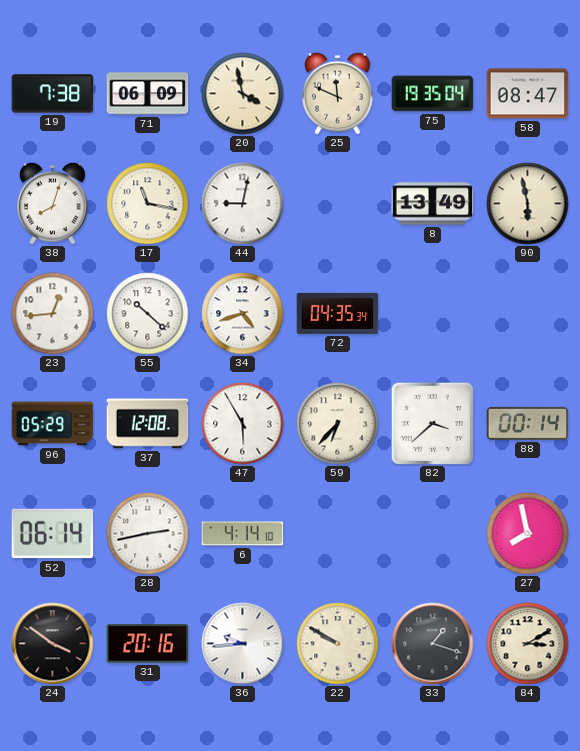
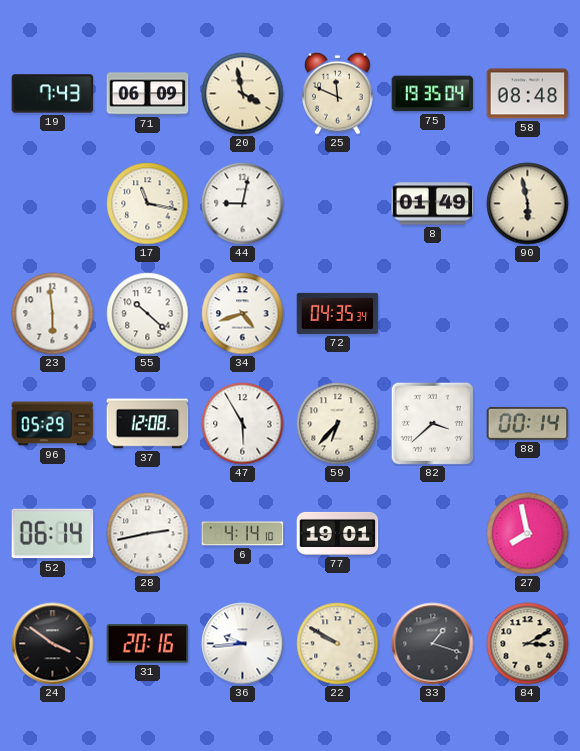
19: 7:38 -> 7:43
58: 08:47 -> 08:48
38: 8:03 -> none
8: 13:49 -> 01:49
23: 12:44 -> 5:59
77: none -> 19:01
